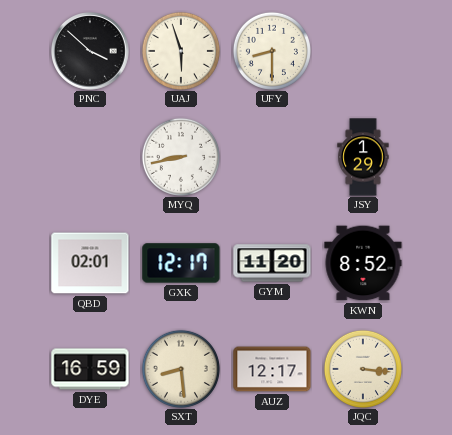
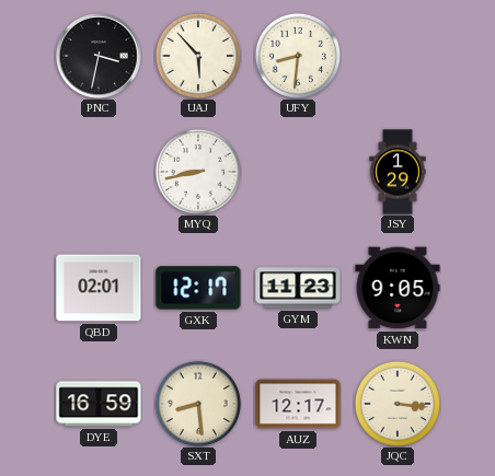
PNC: 3:52 -> 3:32
UAJ: 5:57 -> 5:53
UFY: 8:30 -> 8:31
GYM: 11:20 -> 11:23
KWN: 8:52 -> 9:05
